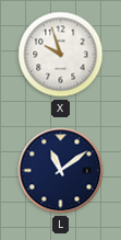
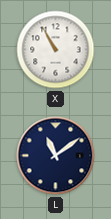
X: 9:57 -> 10:55
